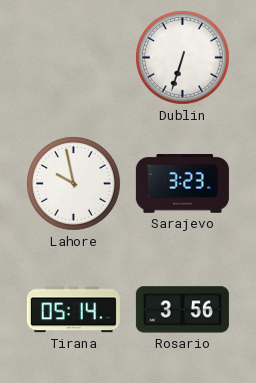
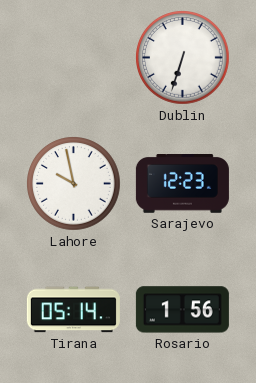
Sarajevo: 3:23 -> 12:23
Rosario: 3:56 -> 1:56
